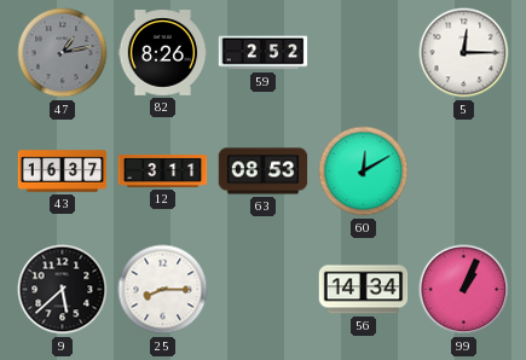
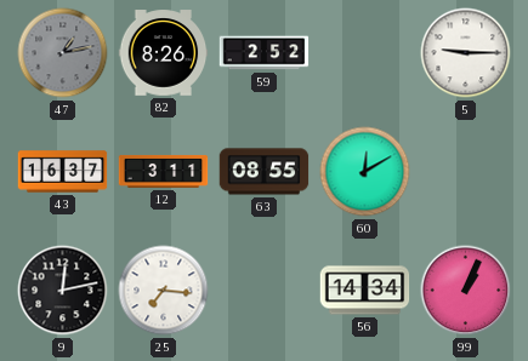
5: 12:15 -> 9:15
63: 08:53 -> 08:55
9: 5:38 -> 12:13
25: 8:15 -> 7:16
